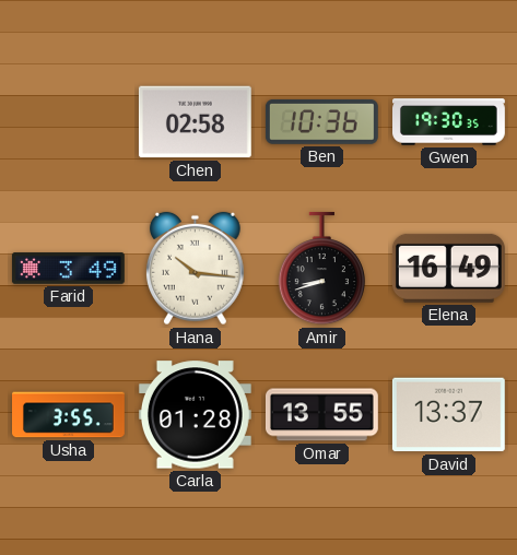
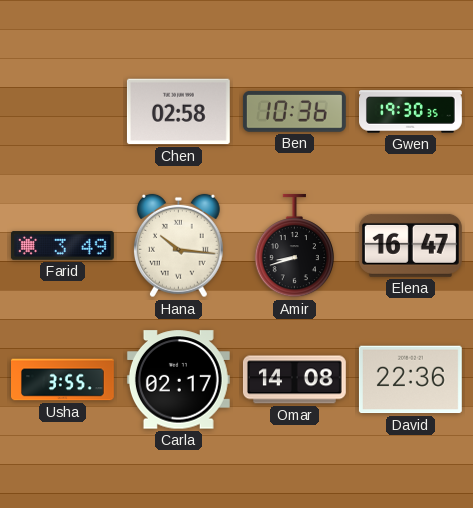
Elena: 16:49 -> 16:47
Carla: 01:28 -> 02:17
Omar: 13:55 -> 14:08
David: 13:37 -> 22:36
